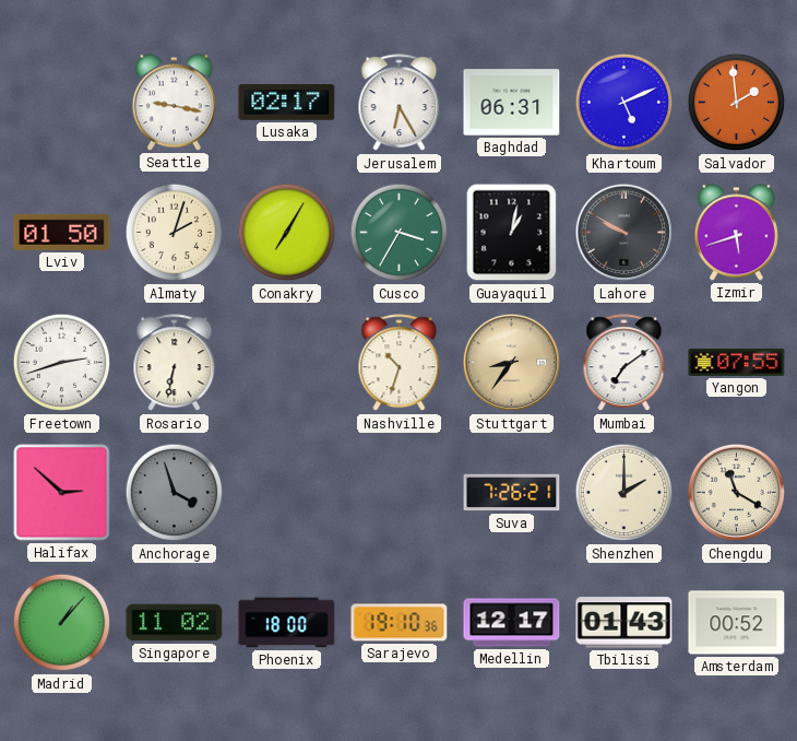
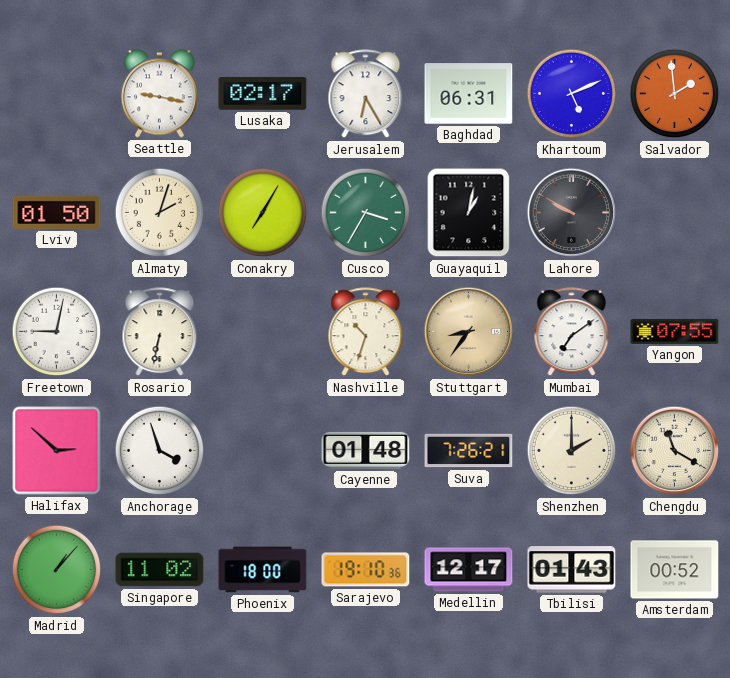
Izmir: 5:42 -> none
Freetown: 2:42 -> 9:02
Anchorage dial: grey -> white
Cayenne: none -> 01:48
